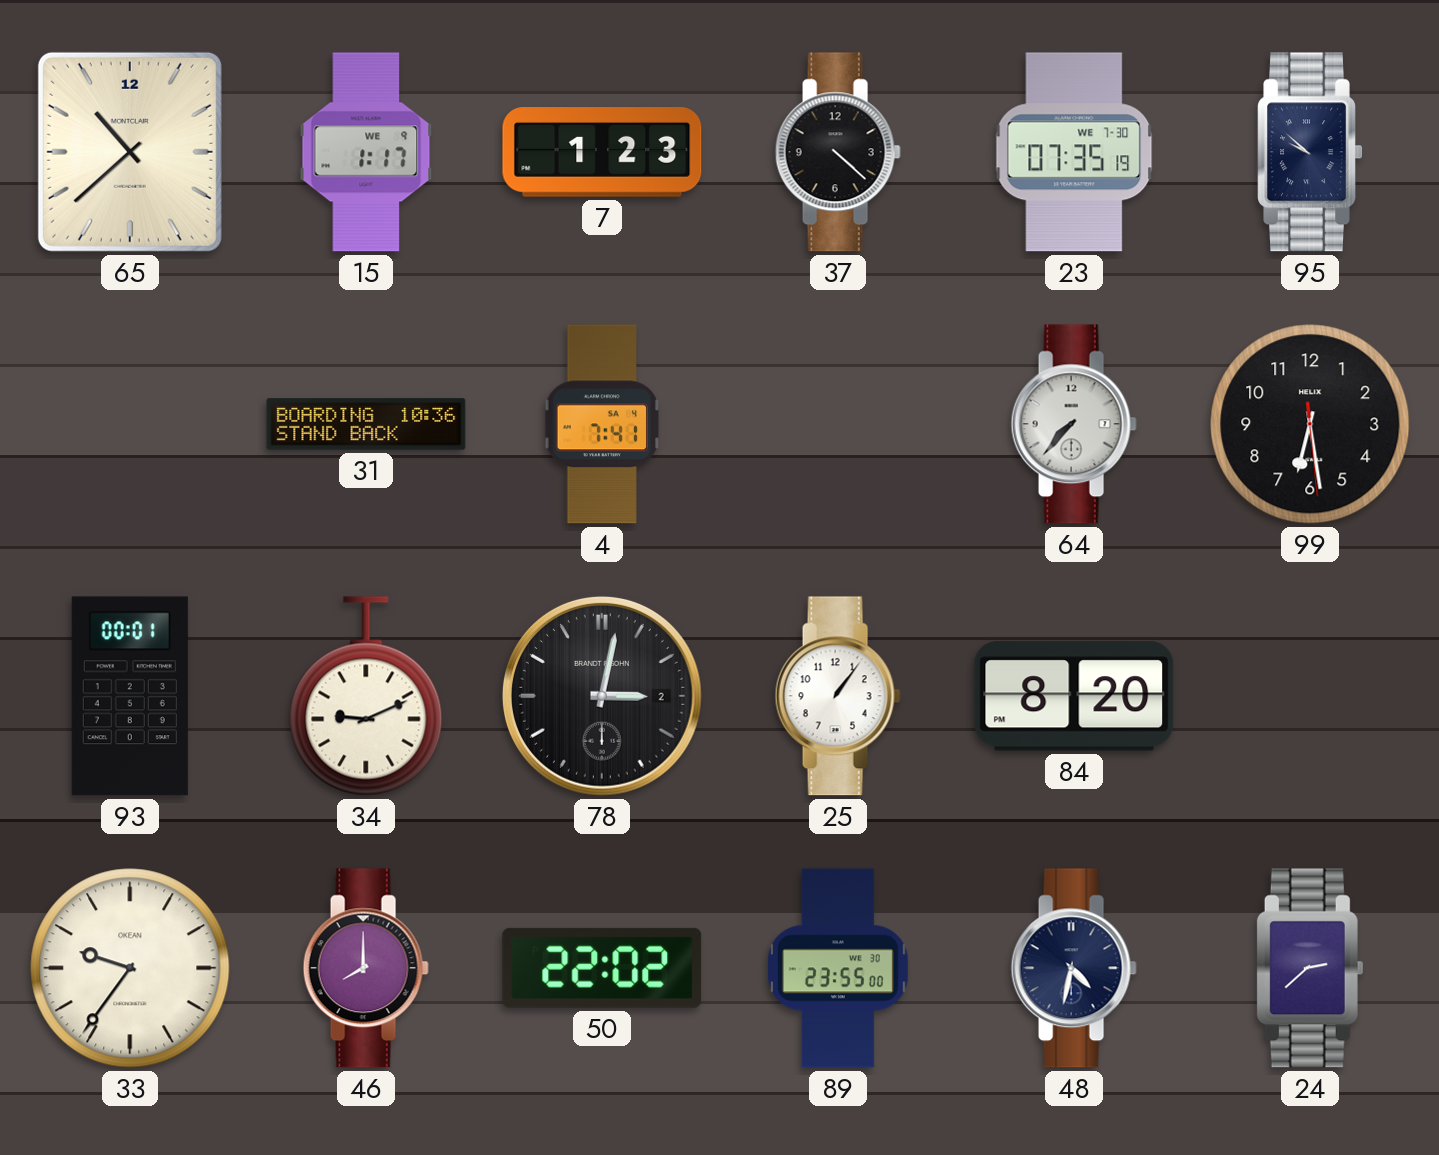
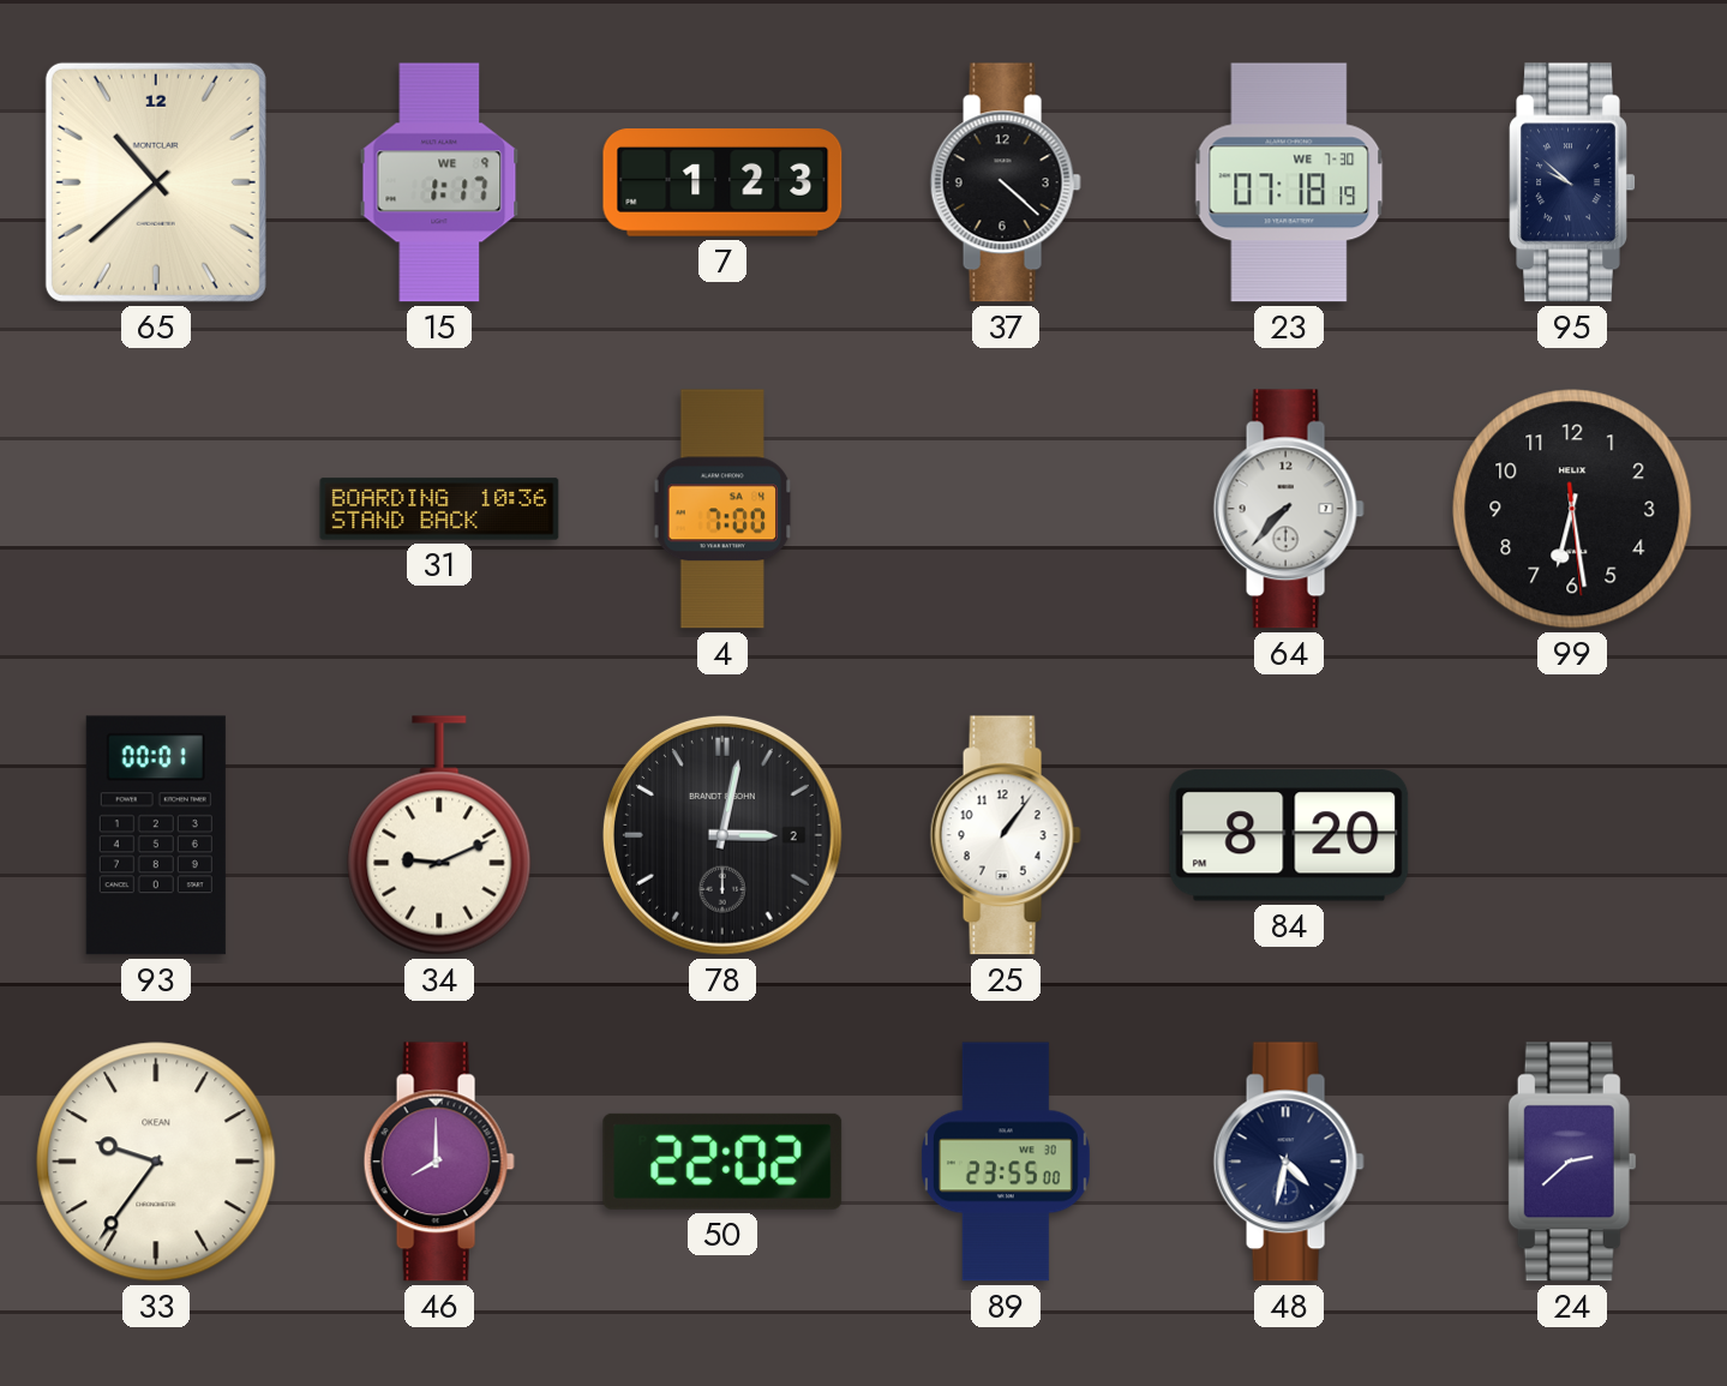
23: 07:35 -> 07:18
4: 7:41 -> 7:00
